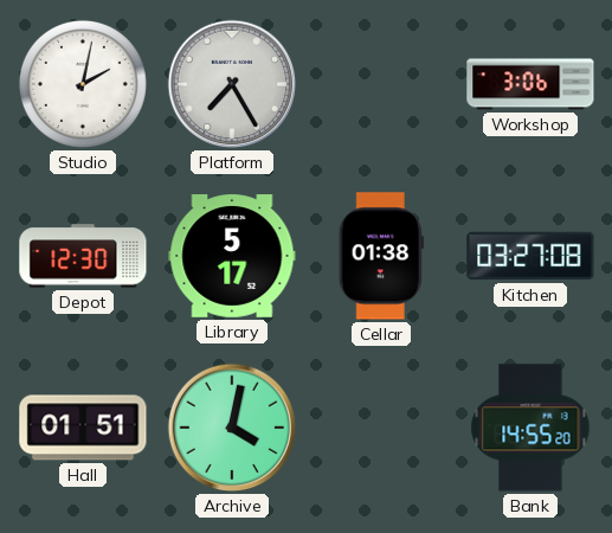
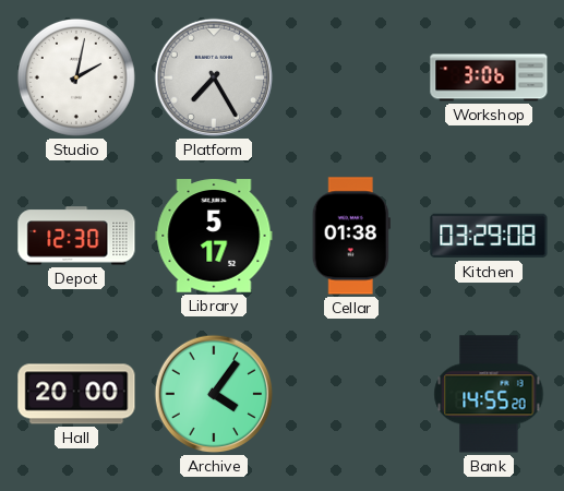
Kitchen: 03:27 -> 03:29
Hall: 01:51 -> 20:00
Archive: 4:02 -> 4:06
